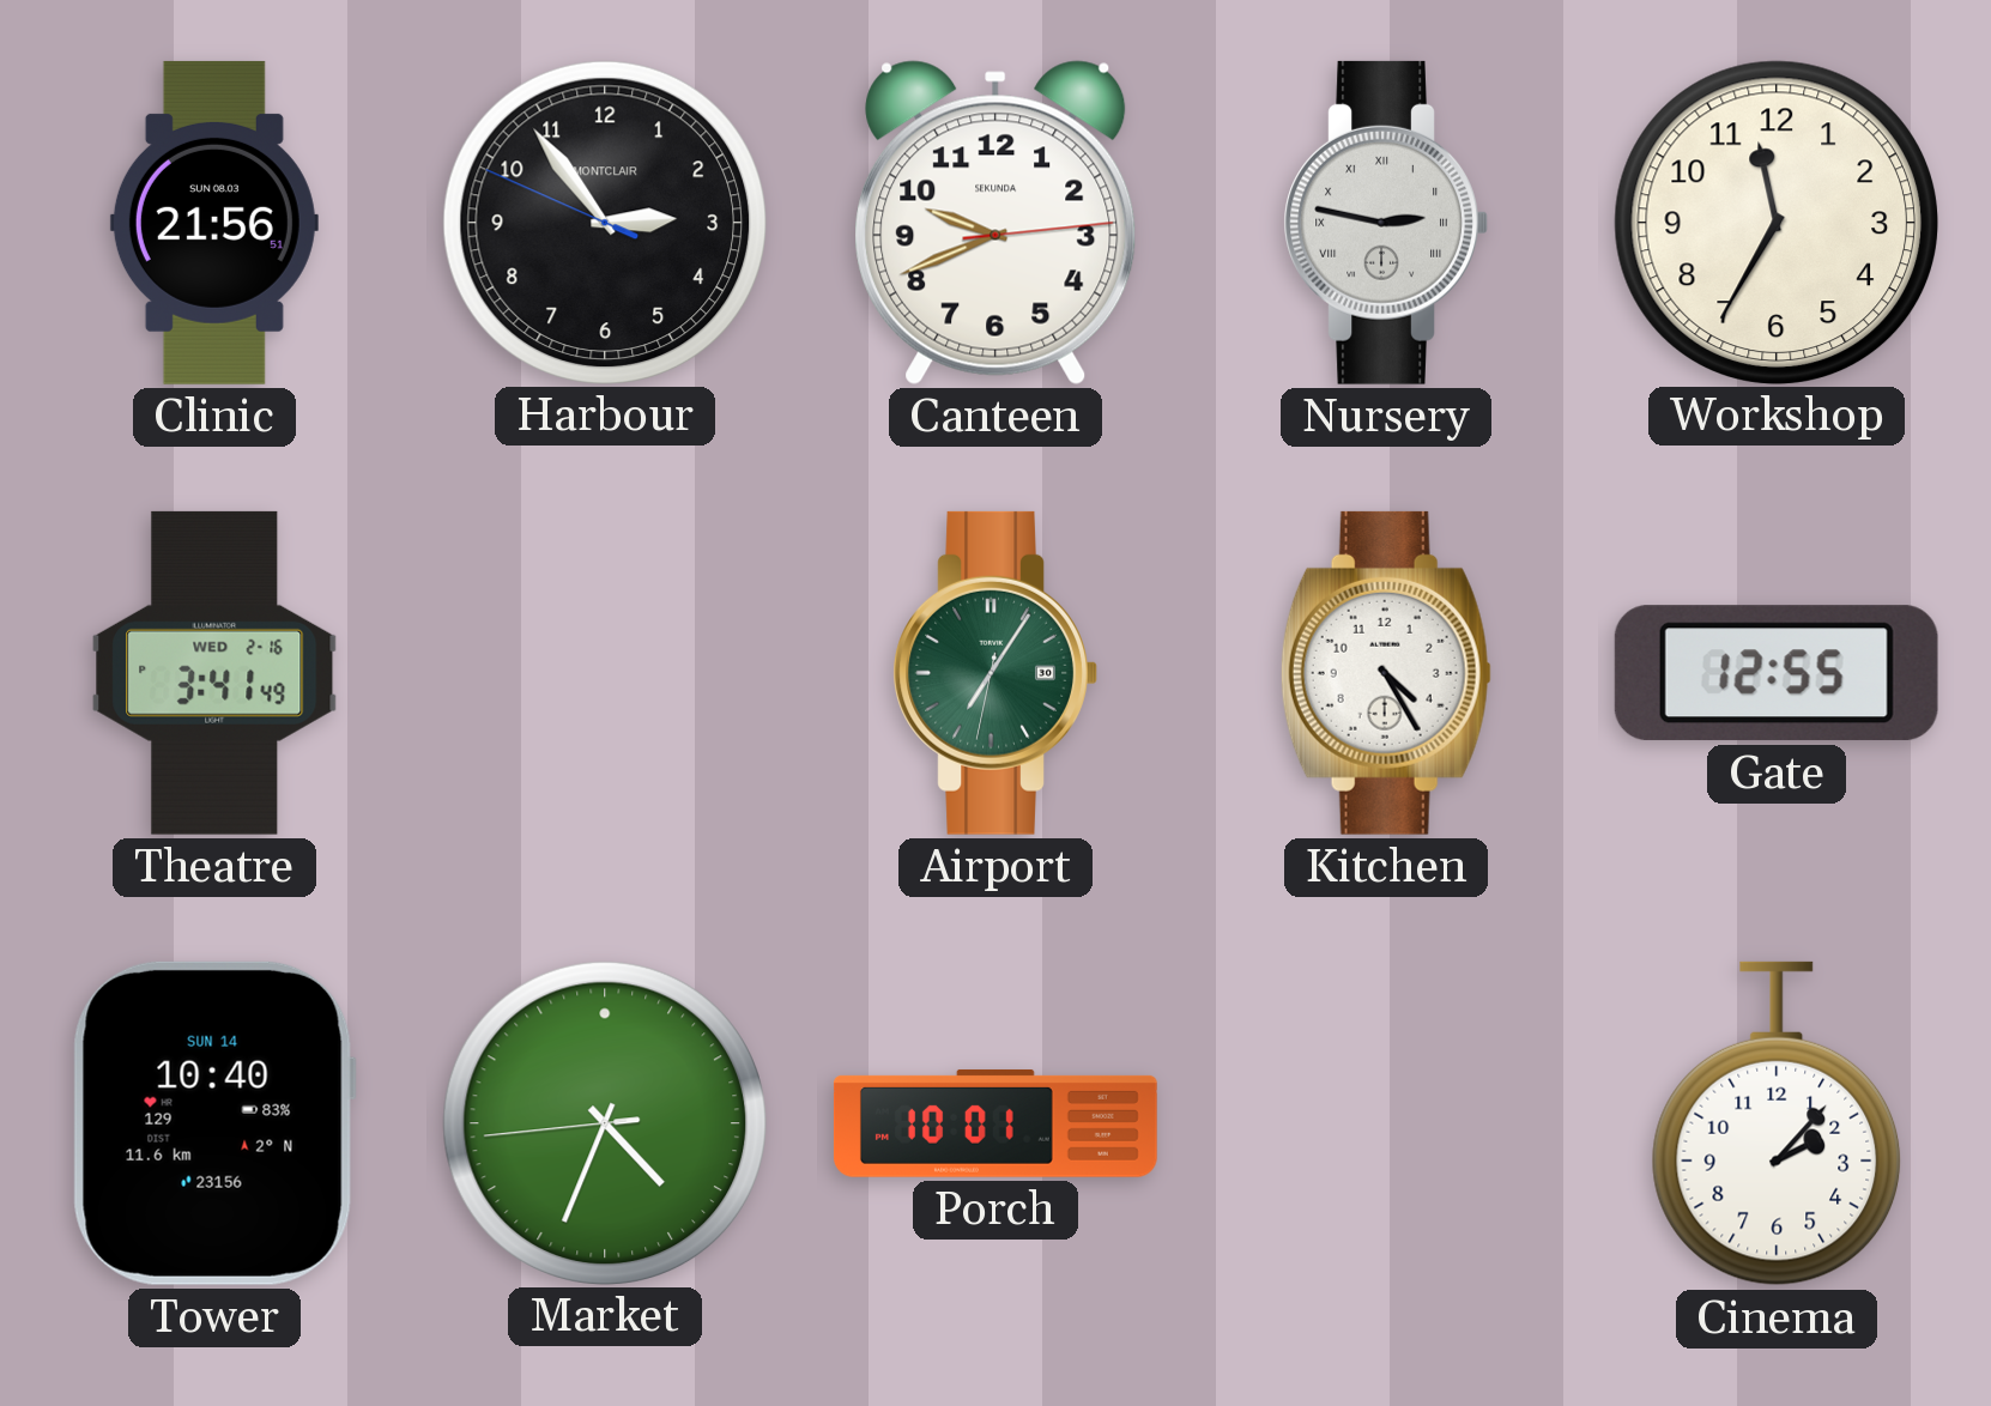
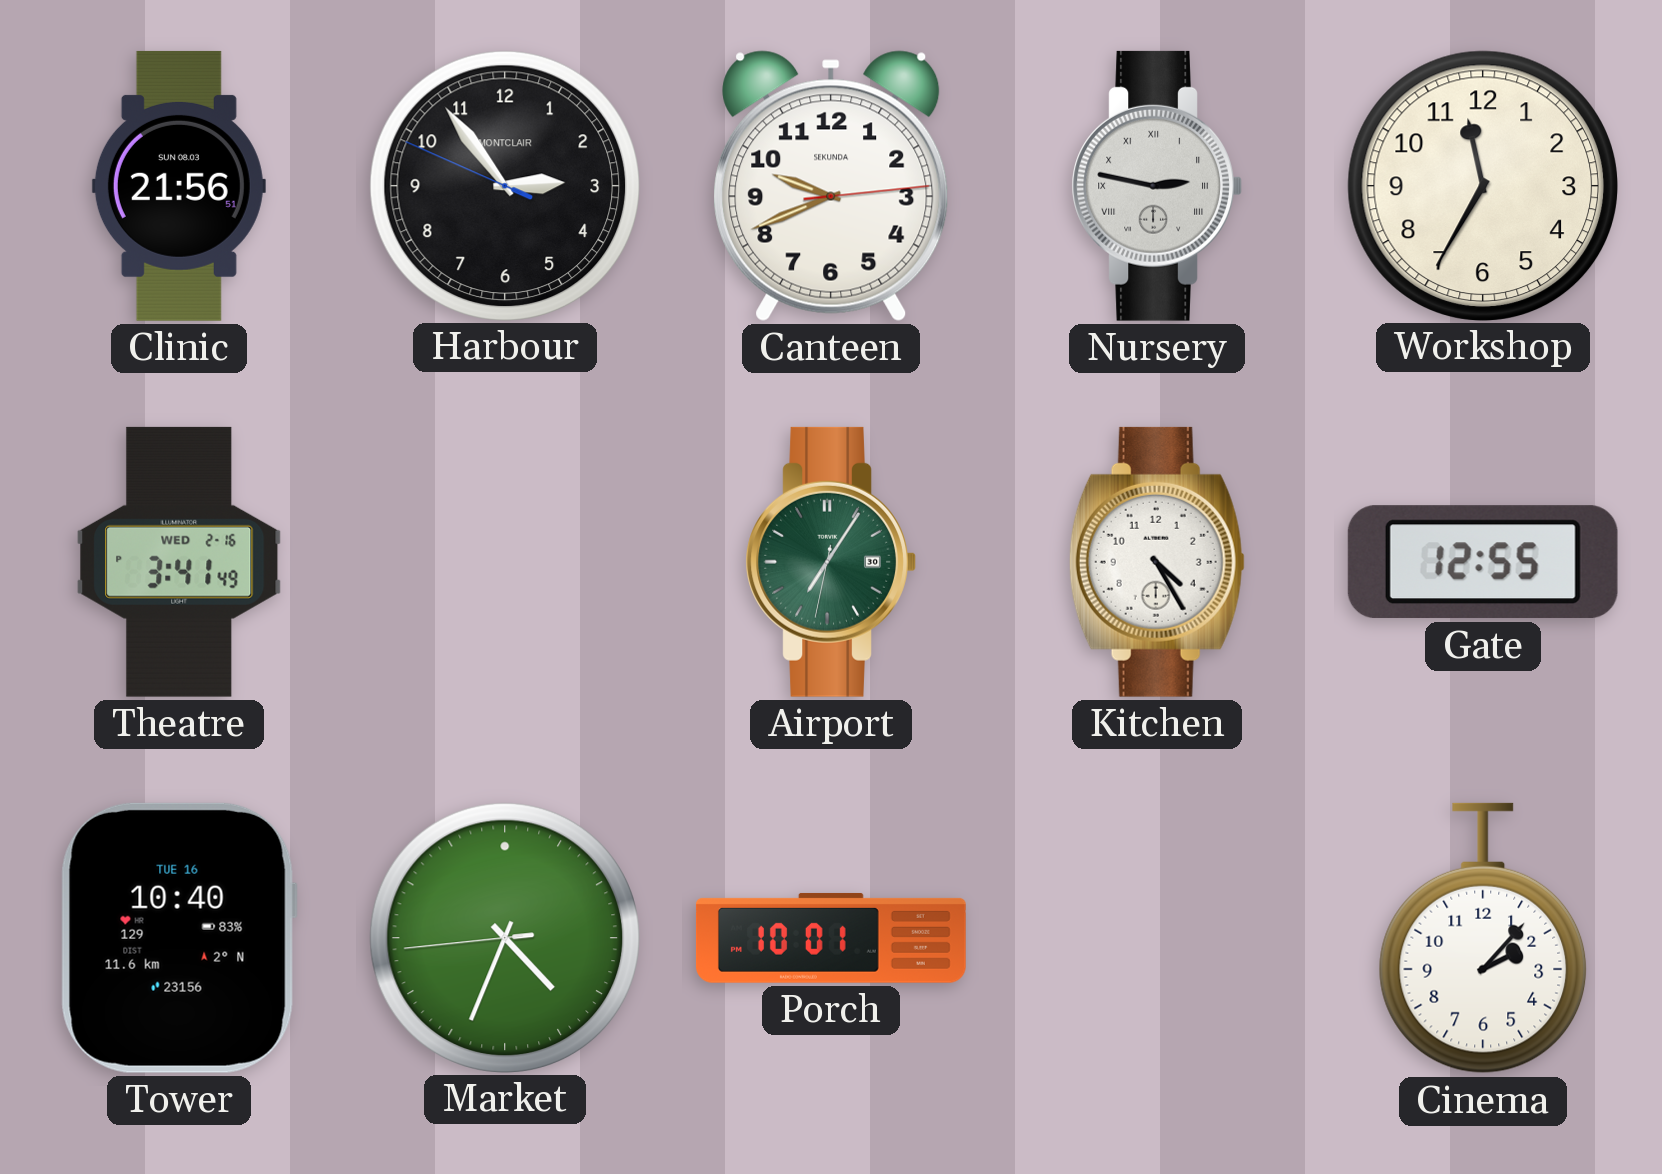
Tower date: SUN 14 -> TUE 16
